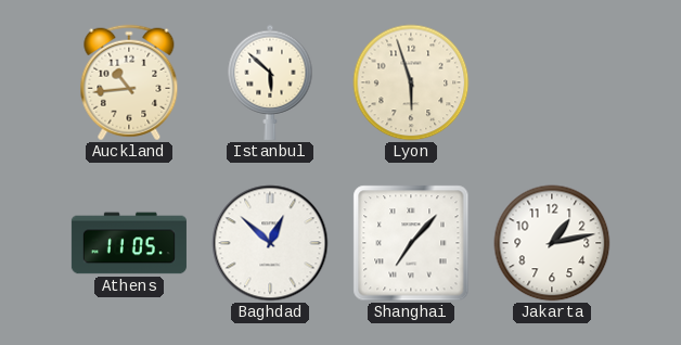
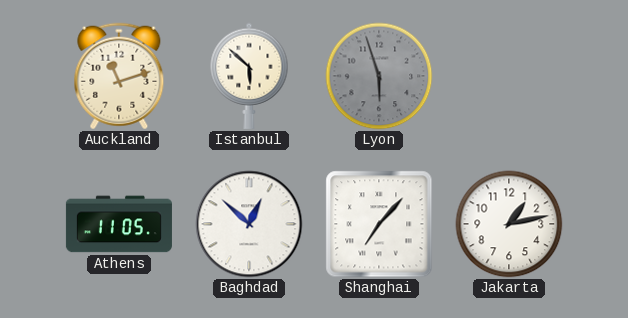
Auckland: 10:44 -> 11:12
Lyon dial: cream -> grey
